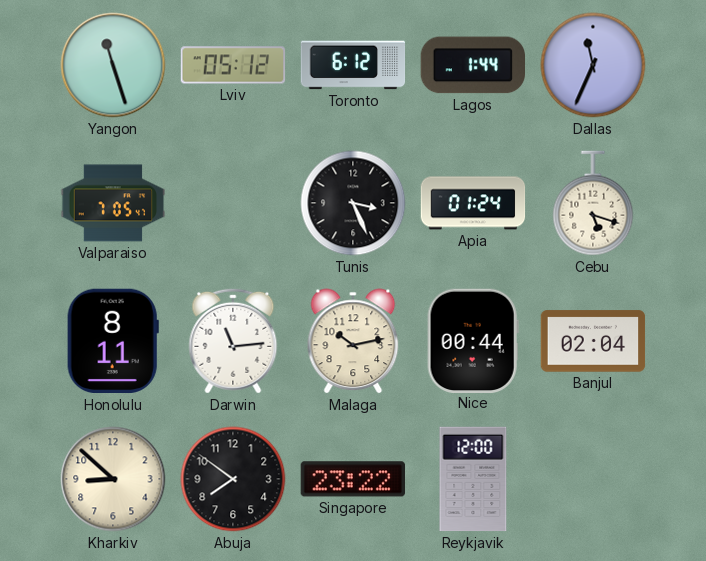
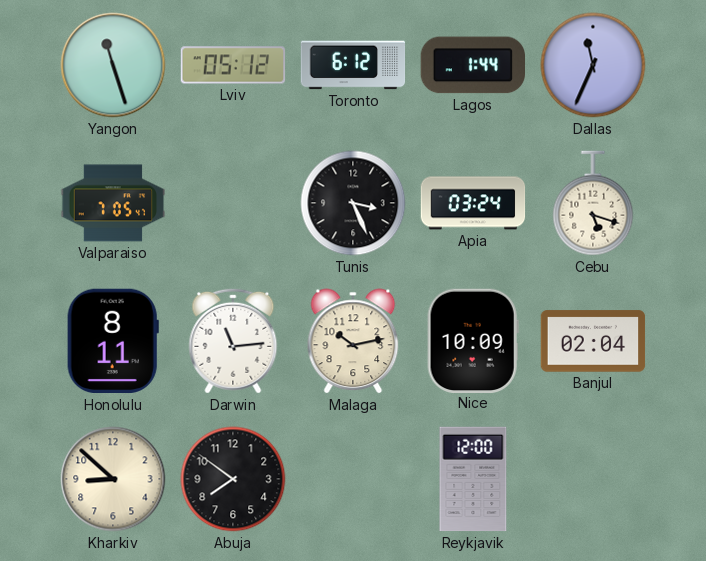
Apia: 01:24 -> 03:24
Nice: 00:44 -> 10:09
Singapore: 23:22 -> none
